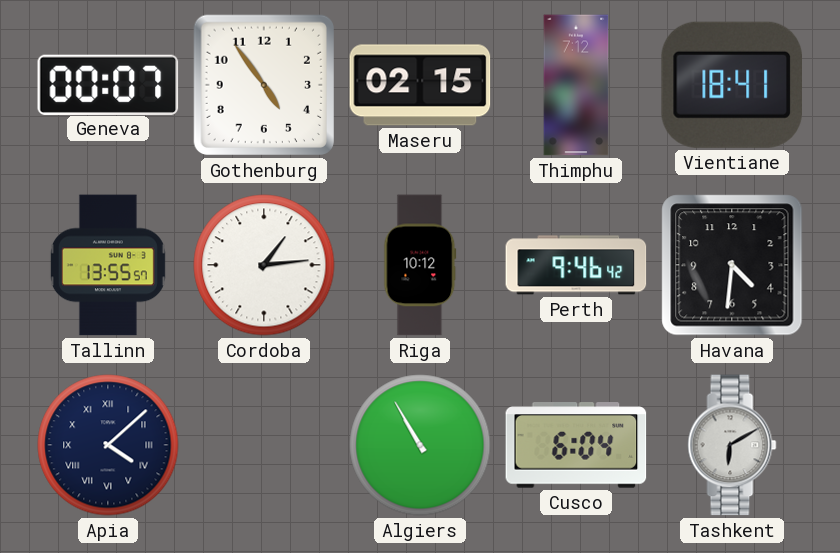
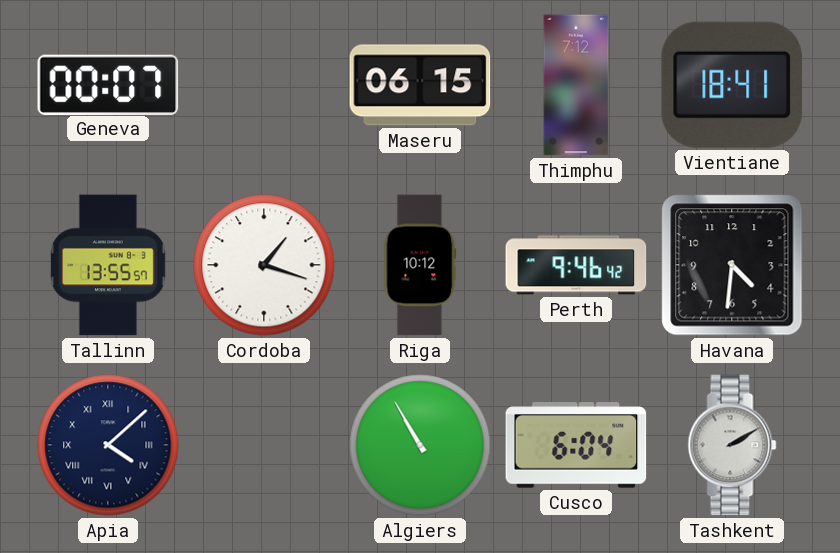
Gothenburg: 4:54 -> none
Maseru: 02:15 -> 06:15
Cordoba: 1:14 -> 1:18
Tashkent: 6:10 -> 2:10
